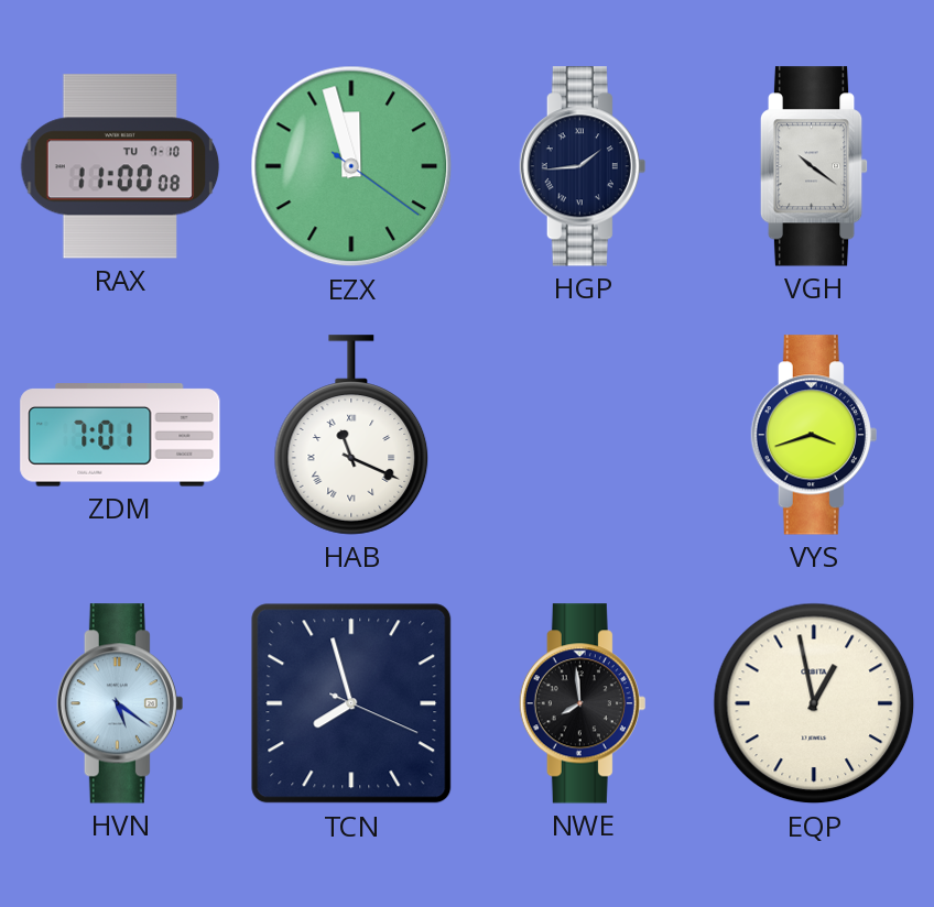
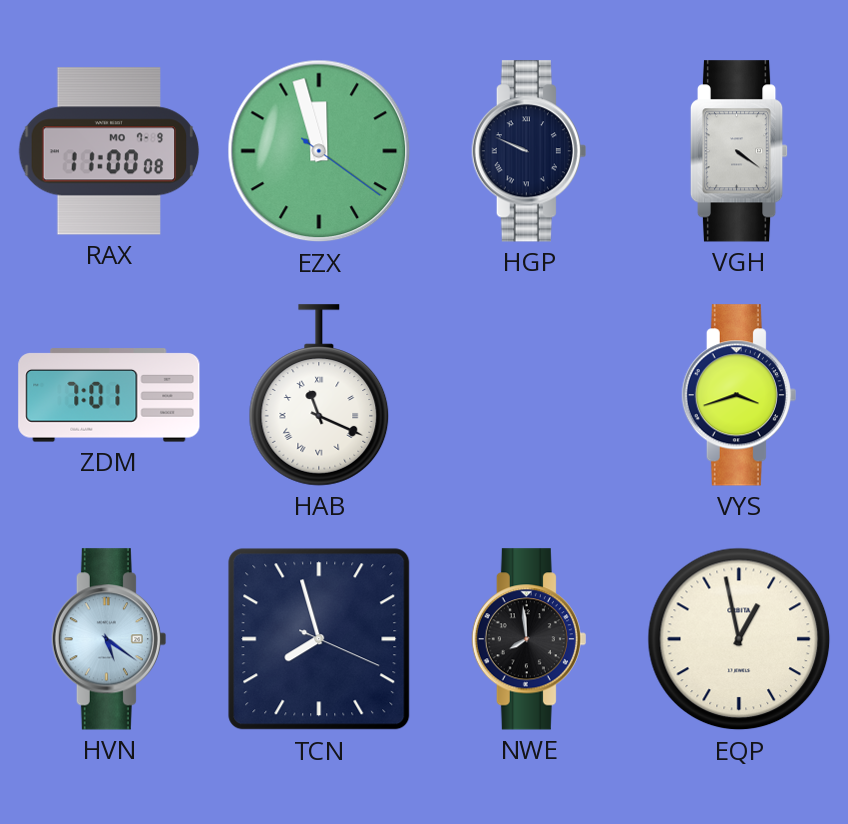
RAX date: TU 7-10 -> MO 7-9
HGP: 1:44 -> 9:49
VGH: 10:21 -> 4:21
